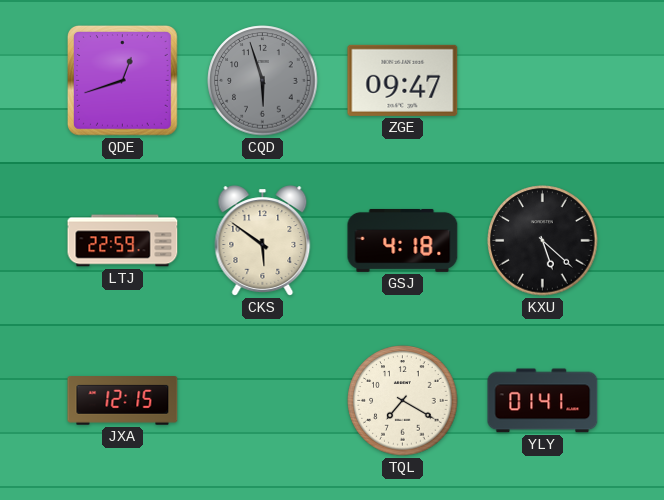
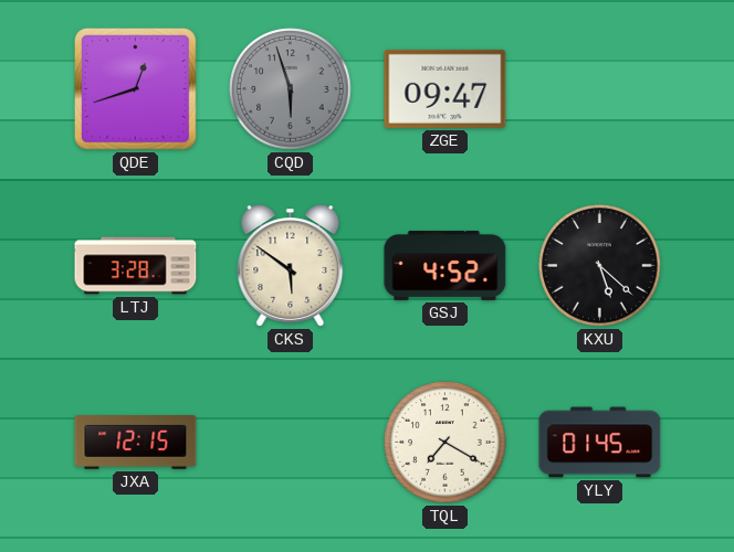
LTJ: 22:59 -> 3:28
GSJ: 4:18 -> 4:52
YLY: 01:41 -> 01:45
